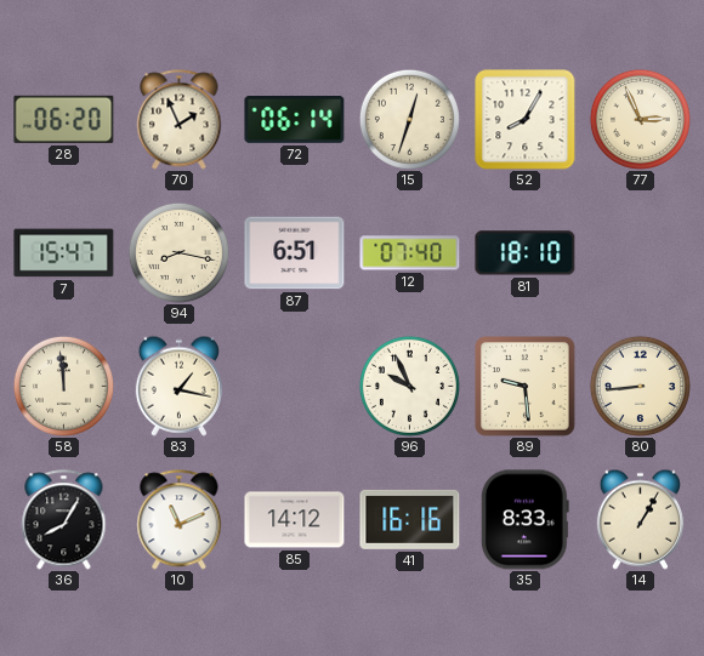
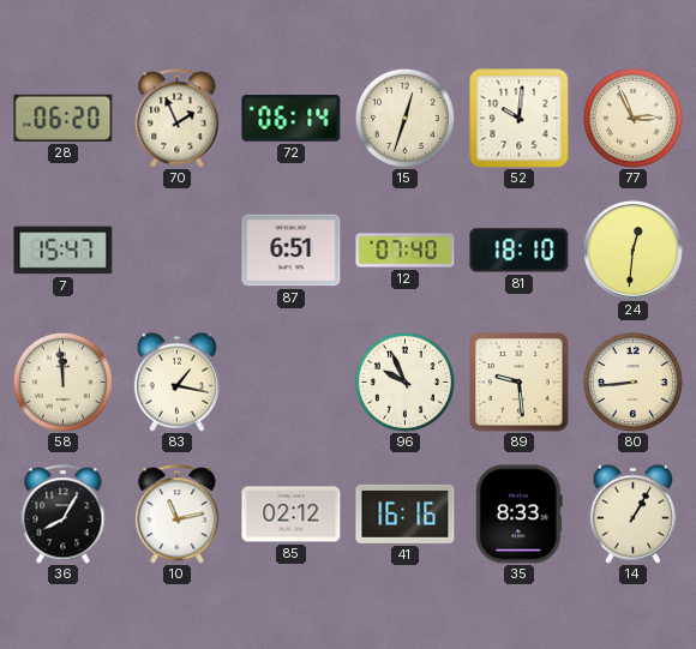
52: 8:05 -> 10:01
94: 8:17 -> none
24: none -> 12:31
10: 11:11 -> 11:13
85: 14:12 -> 02:12
